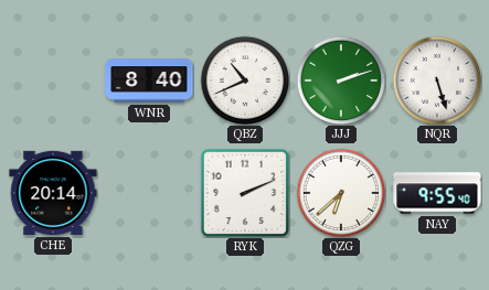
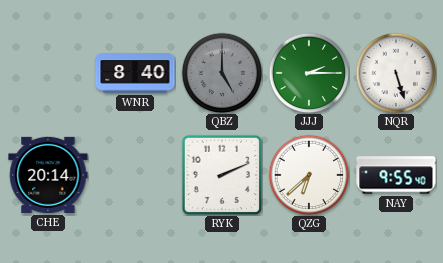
QBZ: 10:41 -> 5:00
QBZ dial: white -> grey
JJJ: 2:12 -> 2:15
